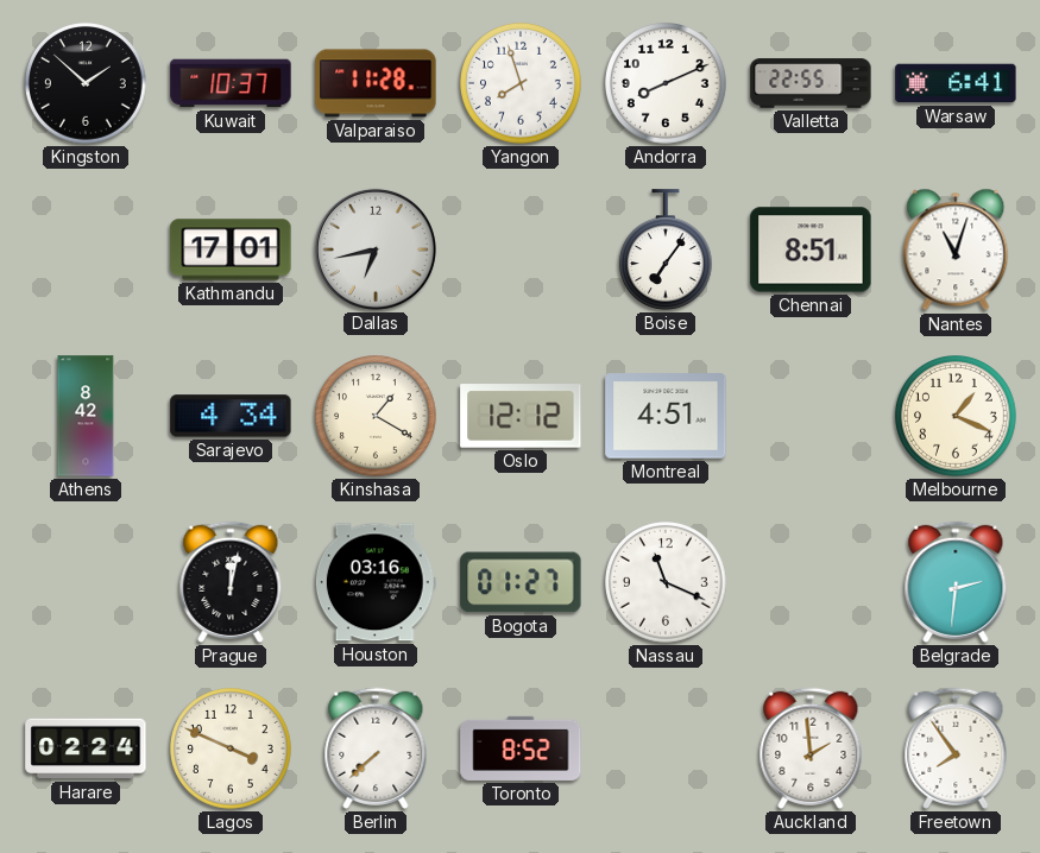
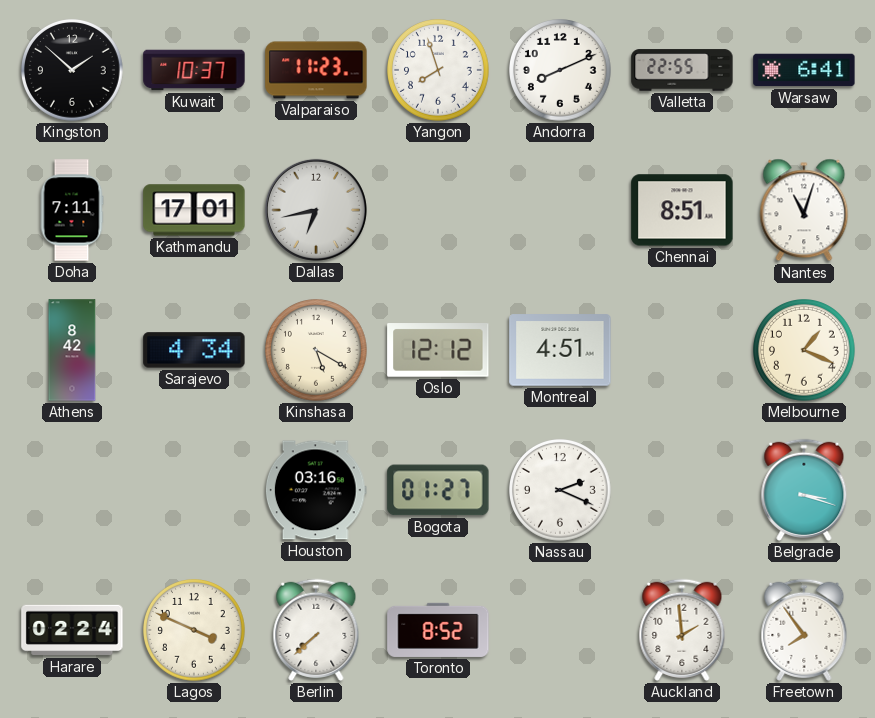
Valparaiso: 11:28 -> 11:23
Doha: none -> 7:11
Boise: 7:06 -> none
Kinshasa: 1:20 -> 5:20
Prague: 12:02 -> none
Nassau: 11:19 -> 2:19
Belgrade: 2:31 -> 3:18
